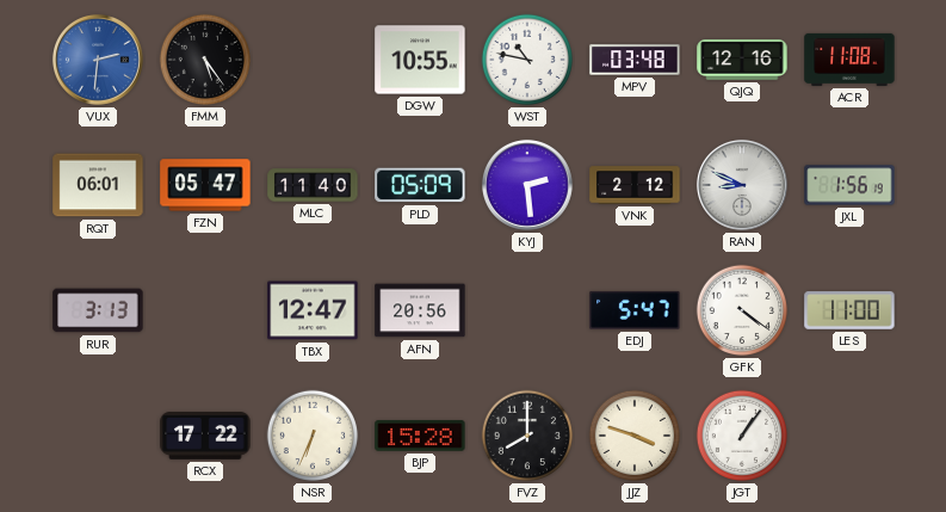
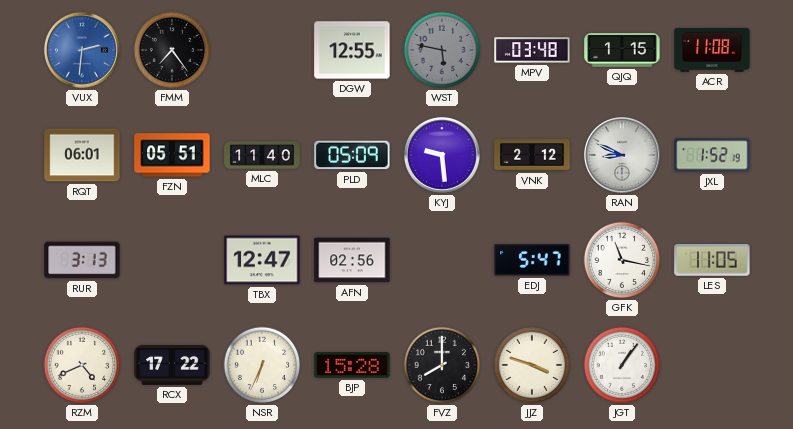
FMM: 5:24 -> 7:24
DGW: 10:55 -> 12:55
WST: 10:47 -> 5:47
WST dial: white -> grey
QJQ: 12:16 -> 1:15
FZN: 05:47 -> 05:51
KYJ: 2:29 -> 9:29
JXL: 1:56 -> 1:52
AFN: 20:56 -> 02:56
GFK: 4:21 -> 11:17
LES: 11:00 -> 11:05
RZM: none -> 4:41
